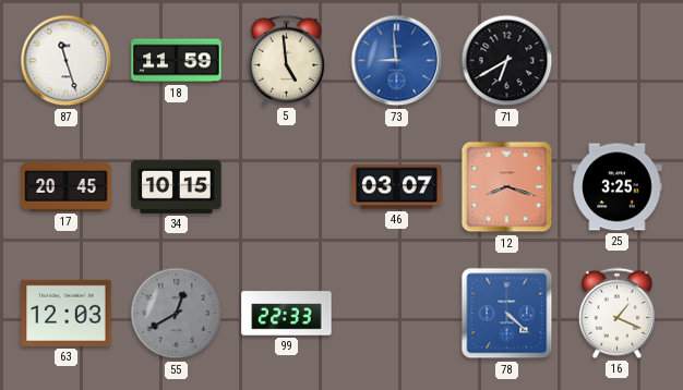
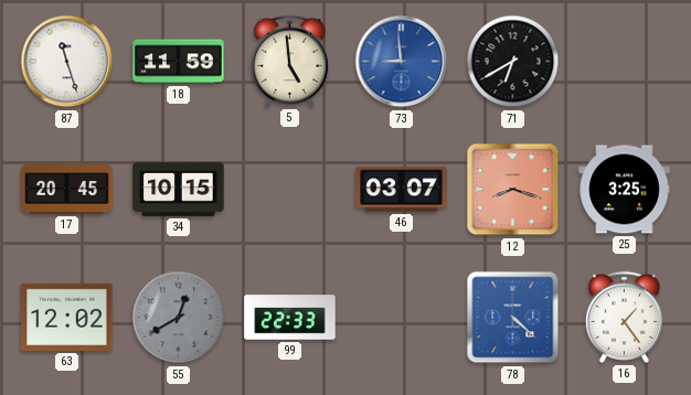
63: 12:03 -> 12:02
16: 1:19 -> 1:24
